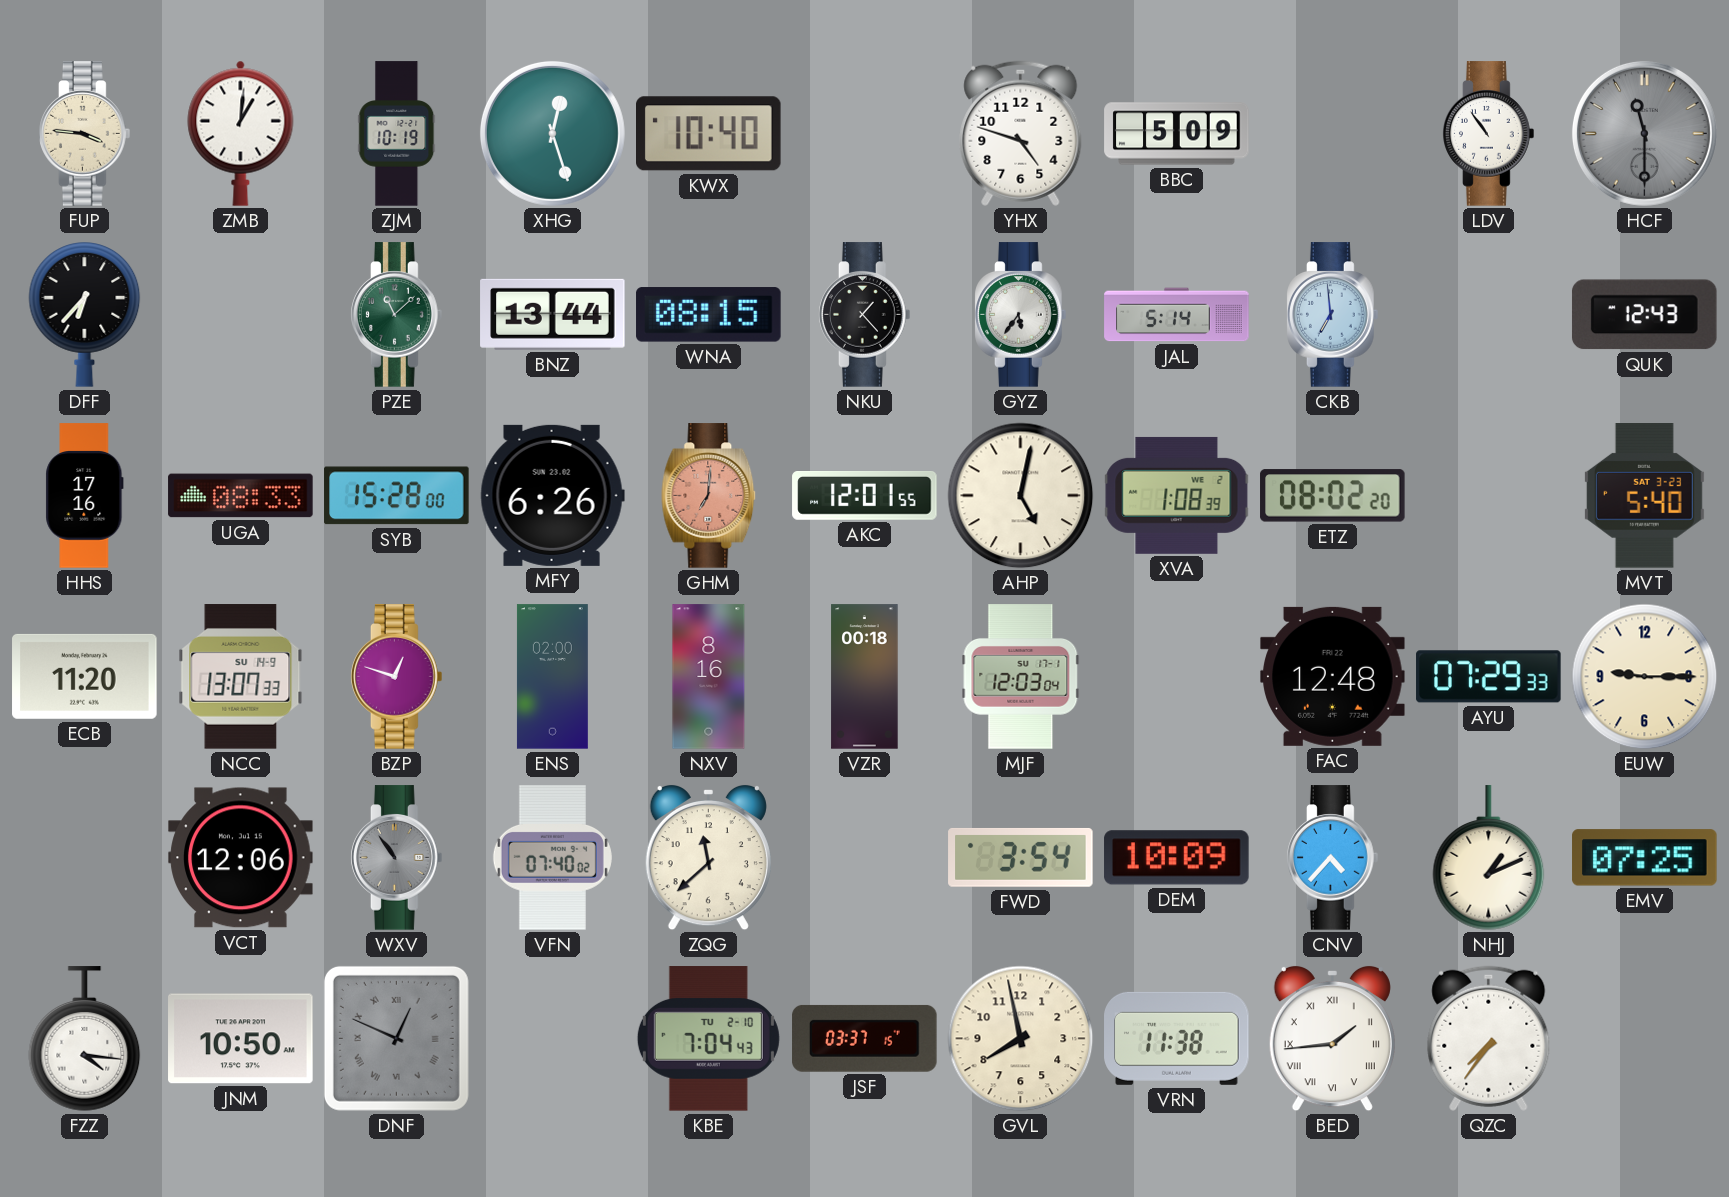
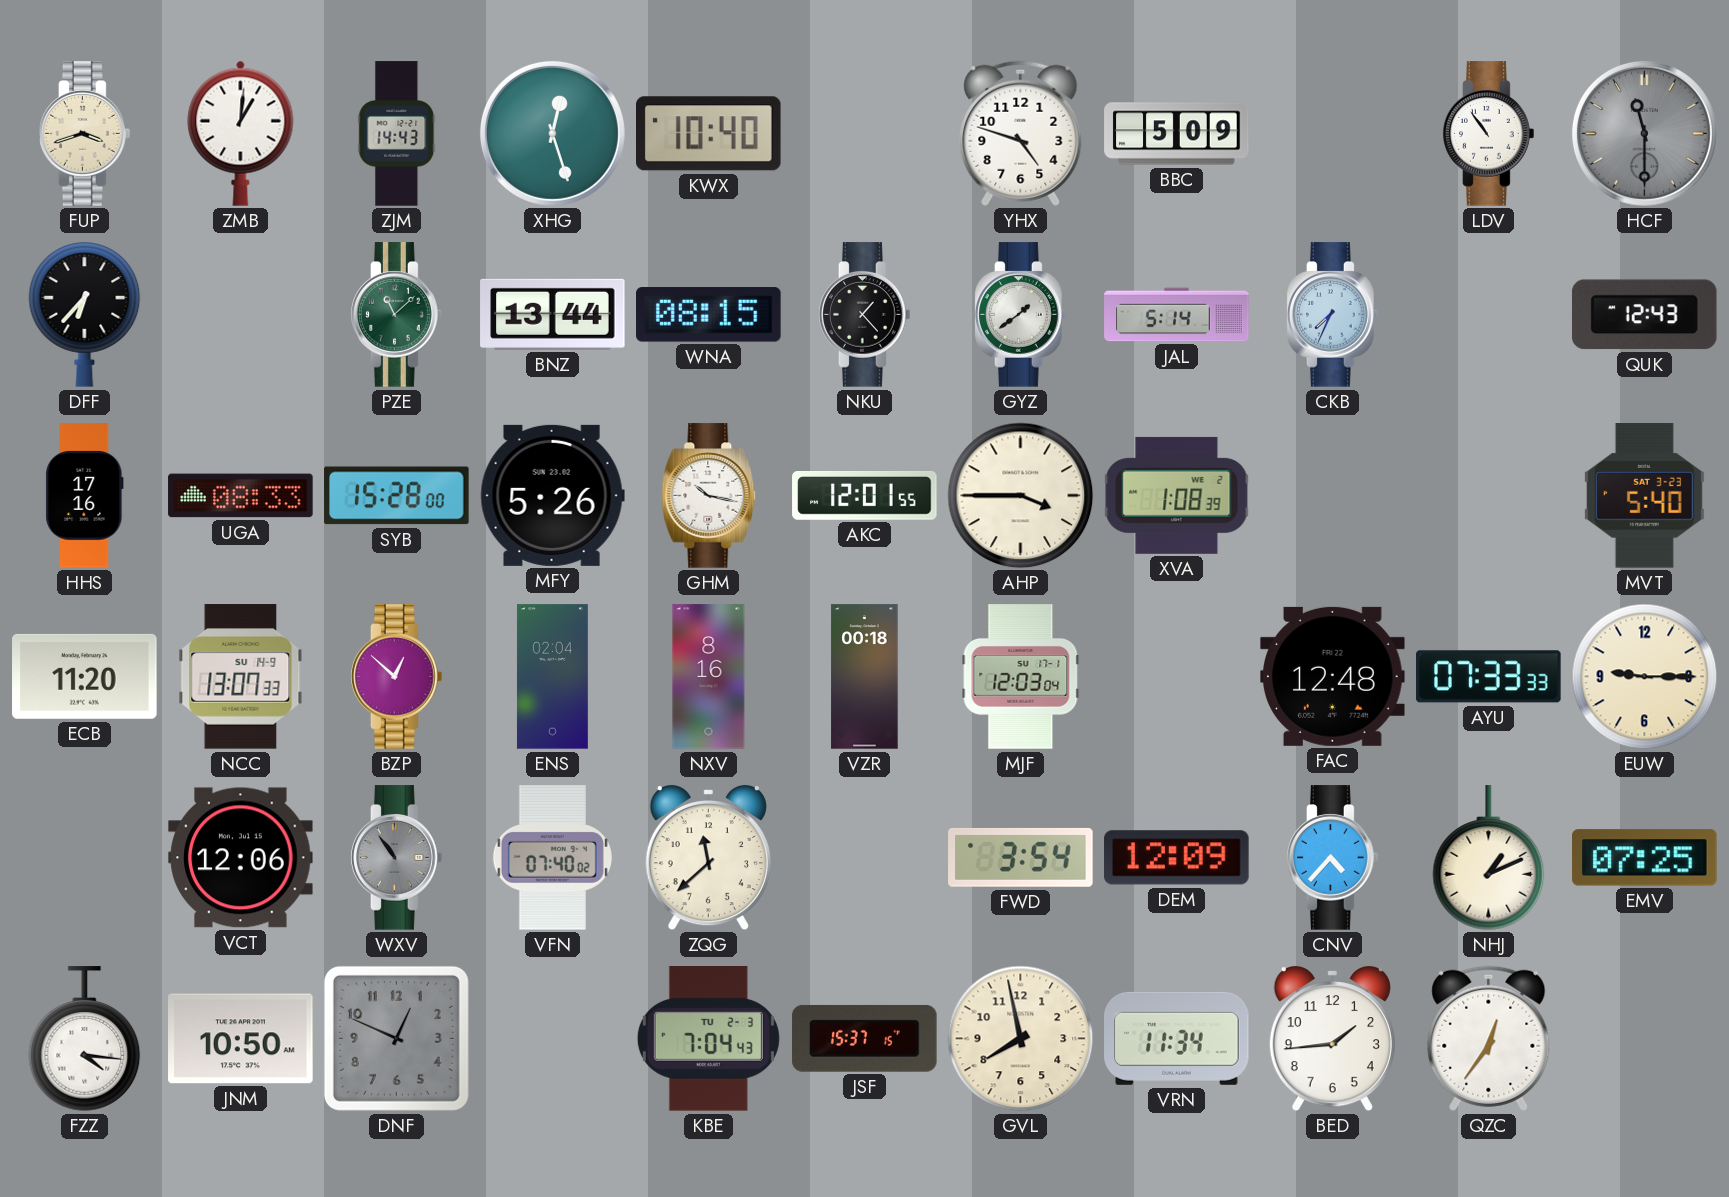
FUP: 3:46 -> 3:42
ZJM: 10:19 -> 14:43
GYZ: 5:36 -> 1:39
CKB: 6:59 -> 7:34
MFY: 6:26 -> 5:26
GHM: 7:01 -> 10:17
GHM dial: salmon -> white
AHP: 5:02 -> 3:45
ETZ: 08:02 -> none
BZP: 12:48 -> 12:52
ENS: 02:00 -> 02:04
AYU: 07:29 -> 07:33
DEM: 10:09 -> 12:09
DNF numerals: Roman -> Arabic
KBE date: TU 2-10 -> TU 2-3
JSF: 03:37 -> 15:37
VRN: 11:38 -> 11:34
BED numerals: Roman -> Arabic
QZC: 7:36 -> 12:36
